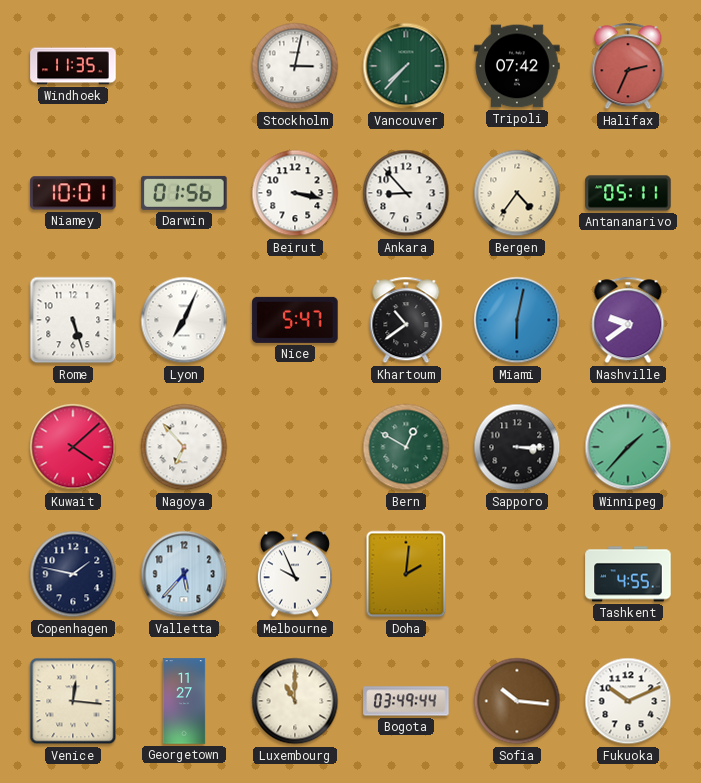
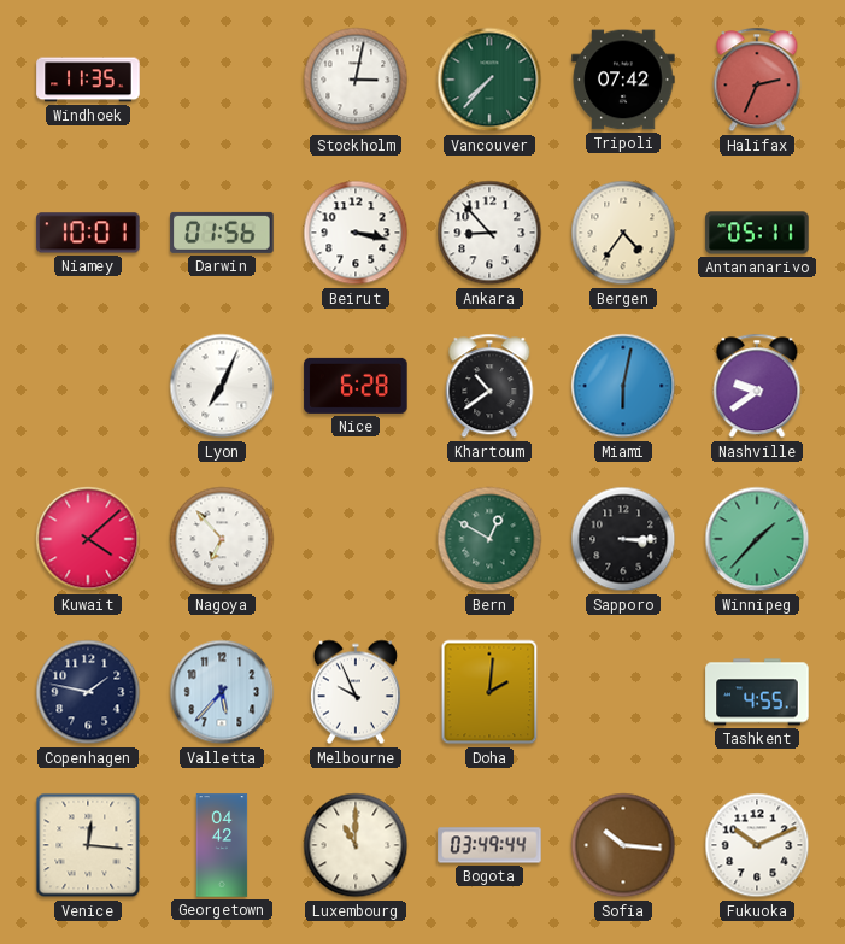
Rome: 5:27 -> none
Nice: 5:47 -> 6:28
Georgetown: 11:27 -> 04:42
